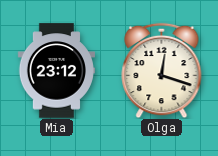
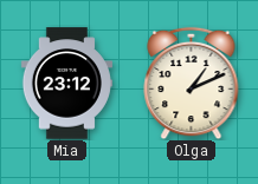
Olga: 12:18 -> 1:11
